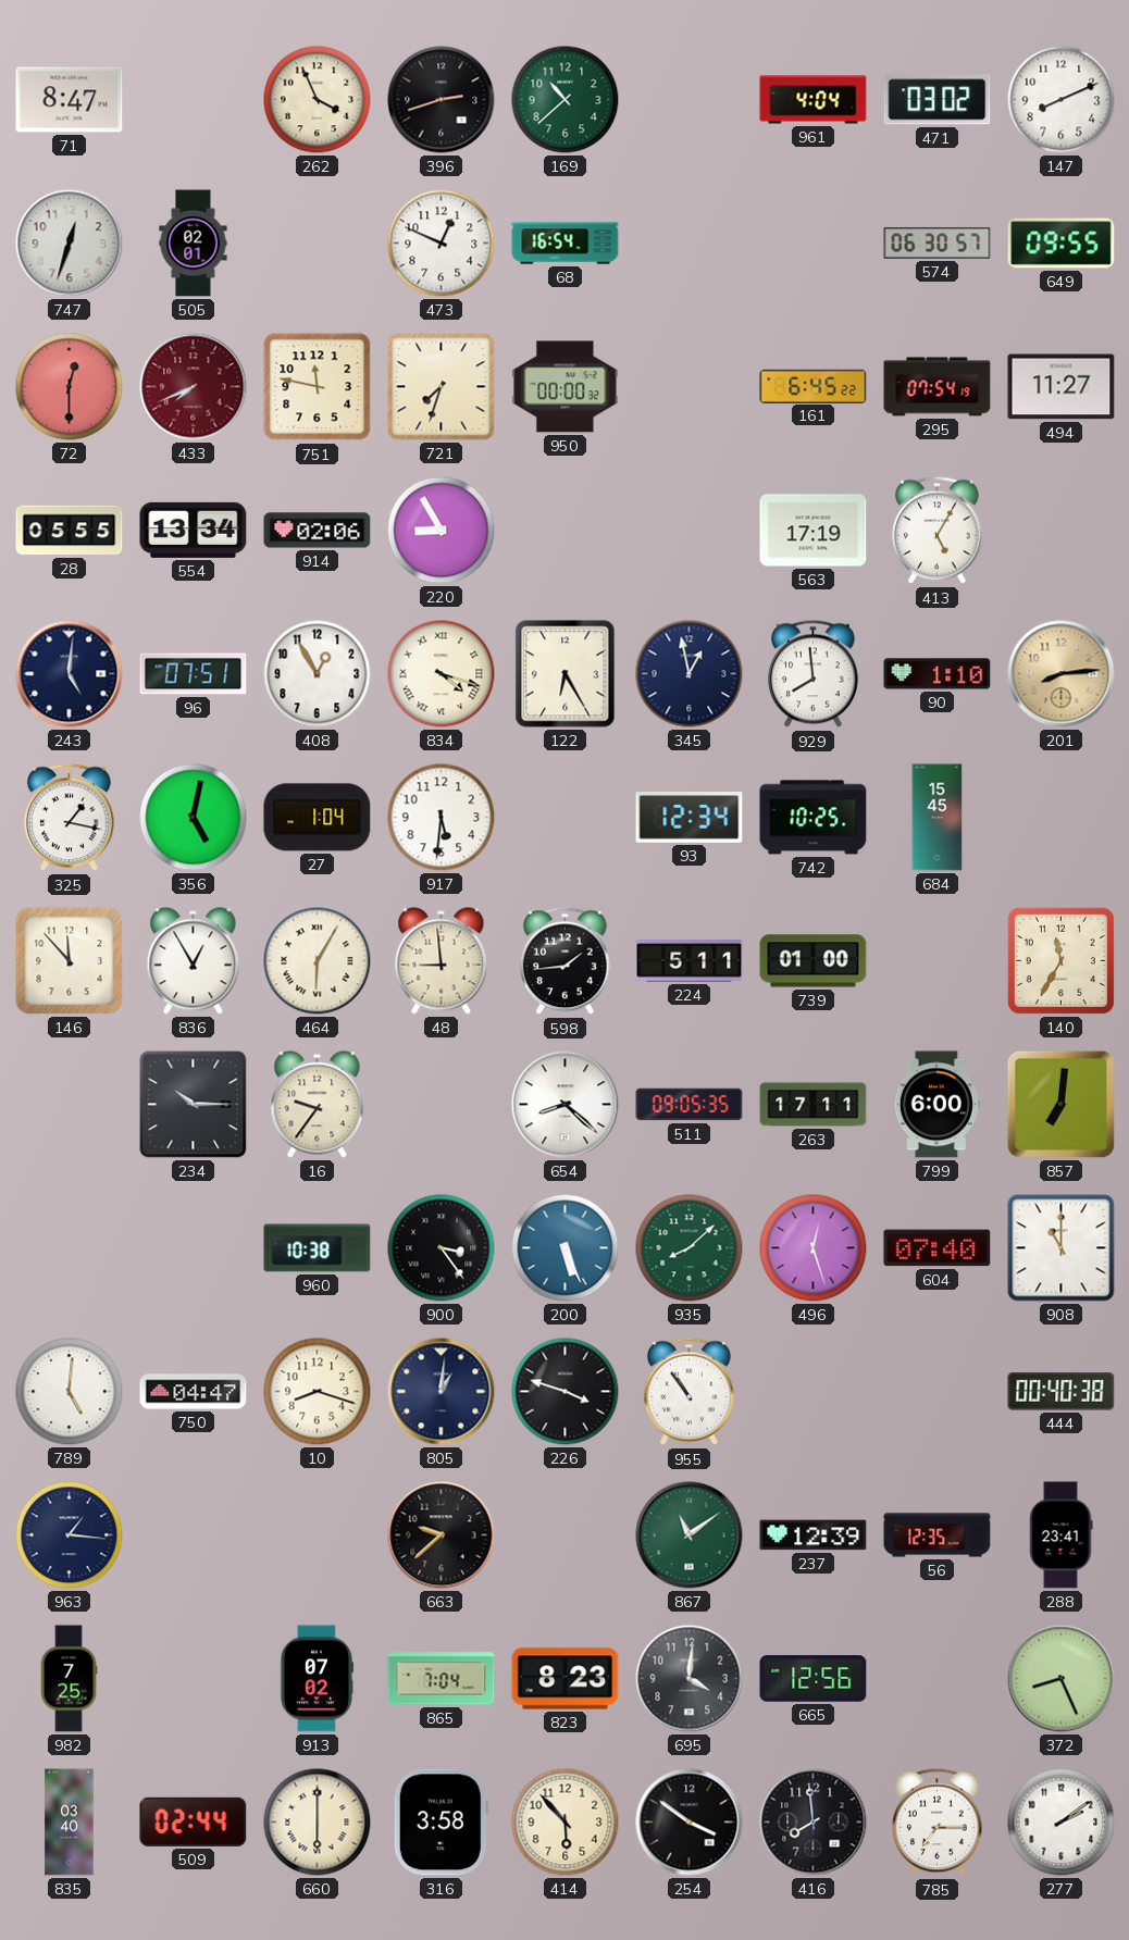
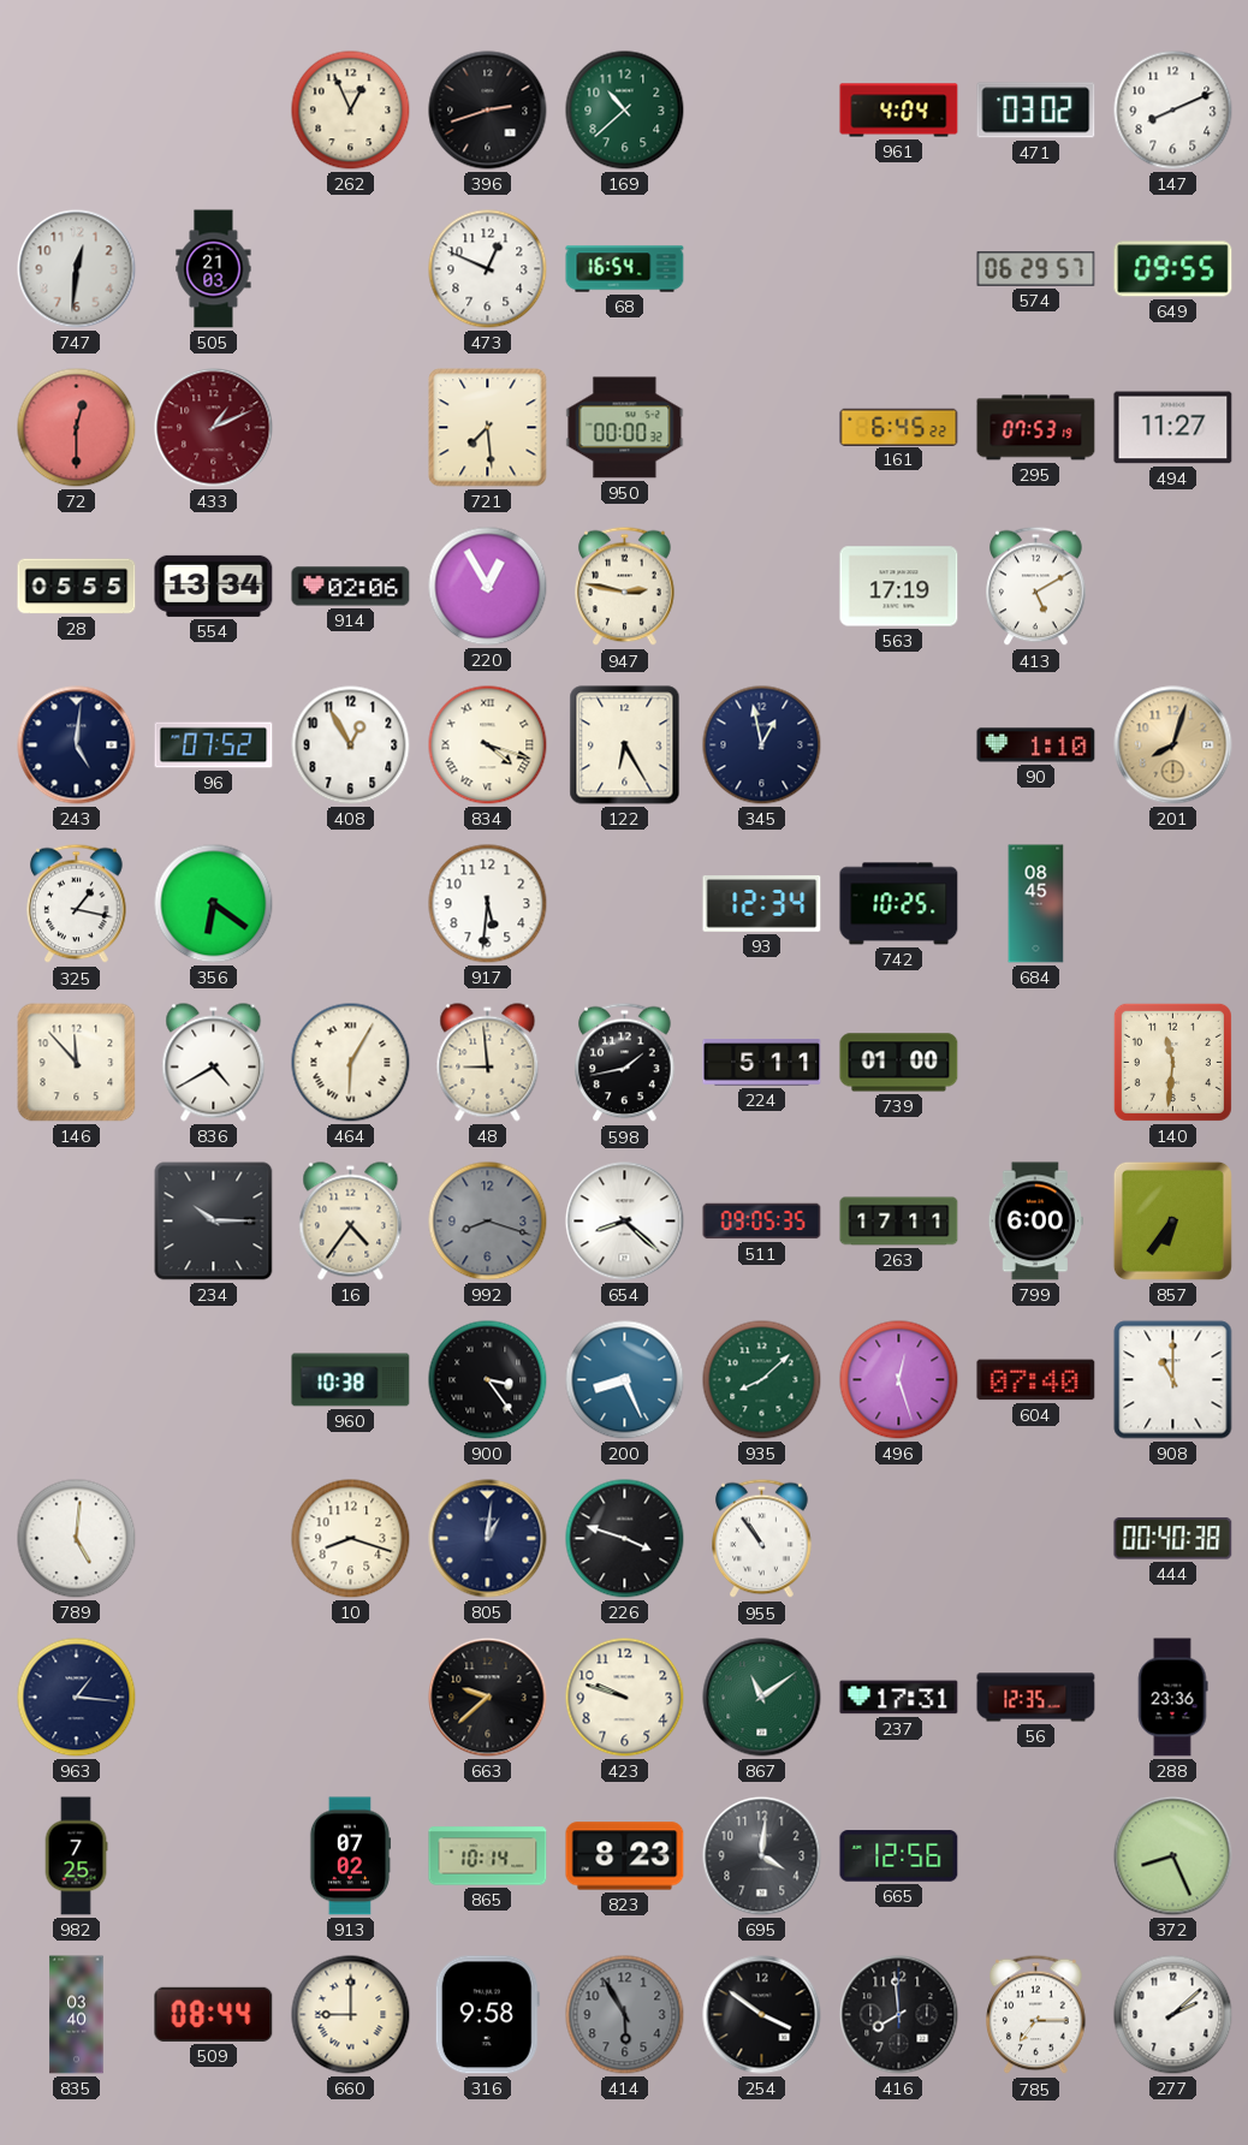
71: 8:47 -> none
262: 3:56 -> 12:56
747: 12:33 -> 12:31
505: 02:01 -> 21:03
574: 06:30 -> 06:29
433: 7:41 -> 1:11
751: 11:47 -> none
721: 7:33 -> 7:29
295: 07:54 -> 07:53
220: 8:55 -> 12:55
947: none -> 2:47
413: 5:05 -> 5:10
96: 07:51 -> 07:52
929: 7:59 -> none
201: 8:14 -> 8:03
356: 5:02 -> 6:21
27: 1:04 -> none
684: 15:45 -> 08:45
836: 12:55 -> 4:40
598: 1:44 -> 1:43
140: 11:35 -> 11:31
16: 9:36 -> 4:36
992: none -> 8:18
857: 7:01 -> 6:36
200: 5:26 -> 8:26
750: 04:47 -> none
423: none -> 9:48
237: 12:39 -> 17:31
288: 23:41 -> 23:36
865: 7:04 -> 10:14
509: 02:44 -> 08:44
660: 6:00 -> 9:00
316: 3:58 -> 9:58
414: 5:53 -> 5:55
414 dial: cream -> grey
277: 2:09 -> 2:08
